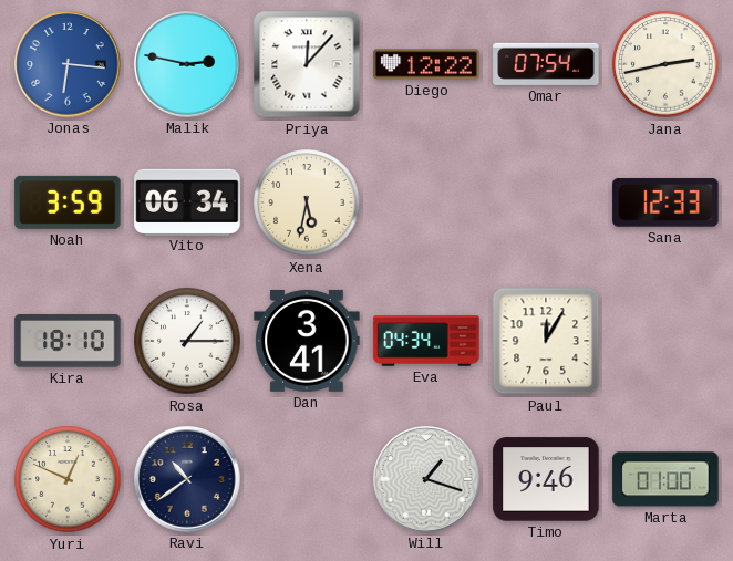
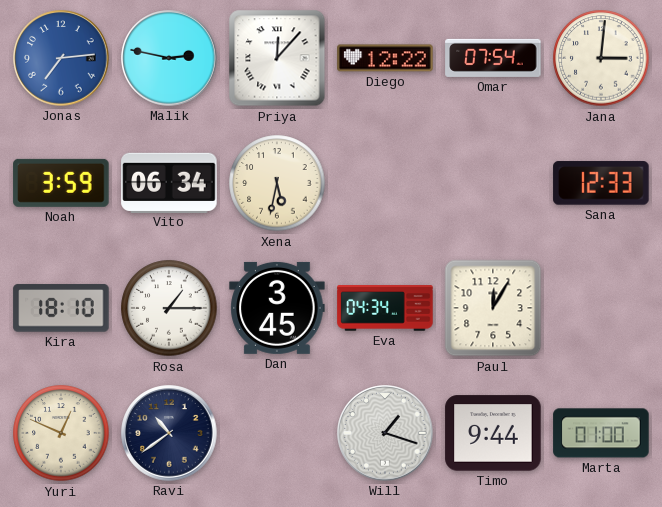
Jonas: 6:16 -> 7:14
Jana: 2:43 -> 3:01
Dan: 3:41 -> 3:45
Timo: 9:46 -> 9:44
